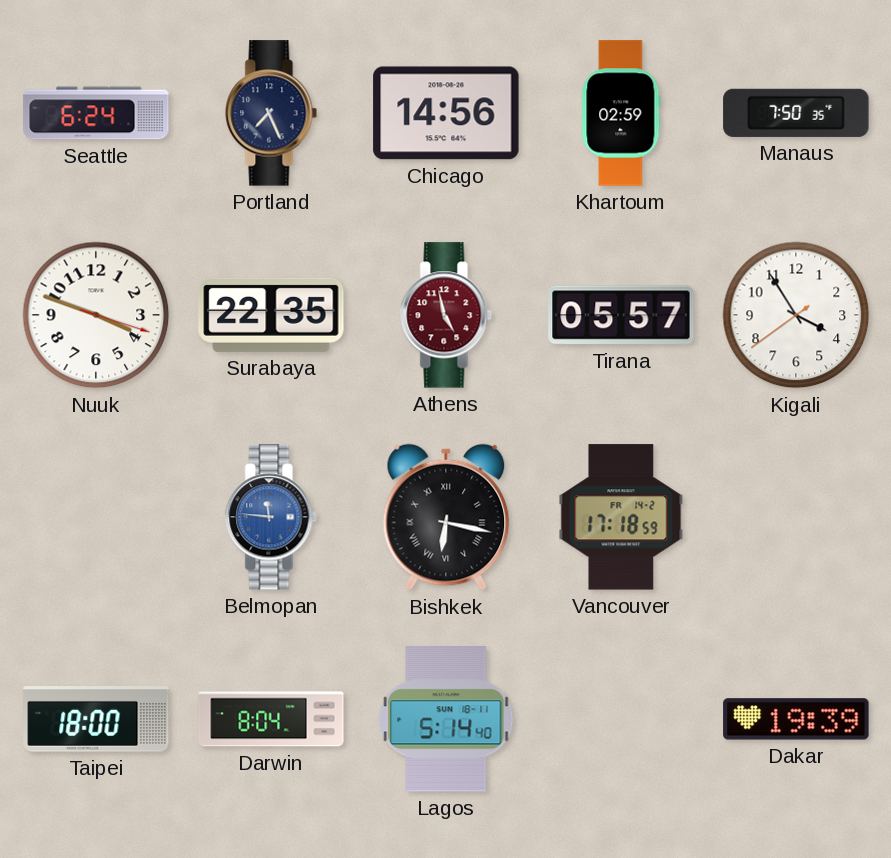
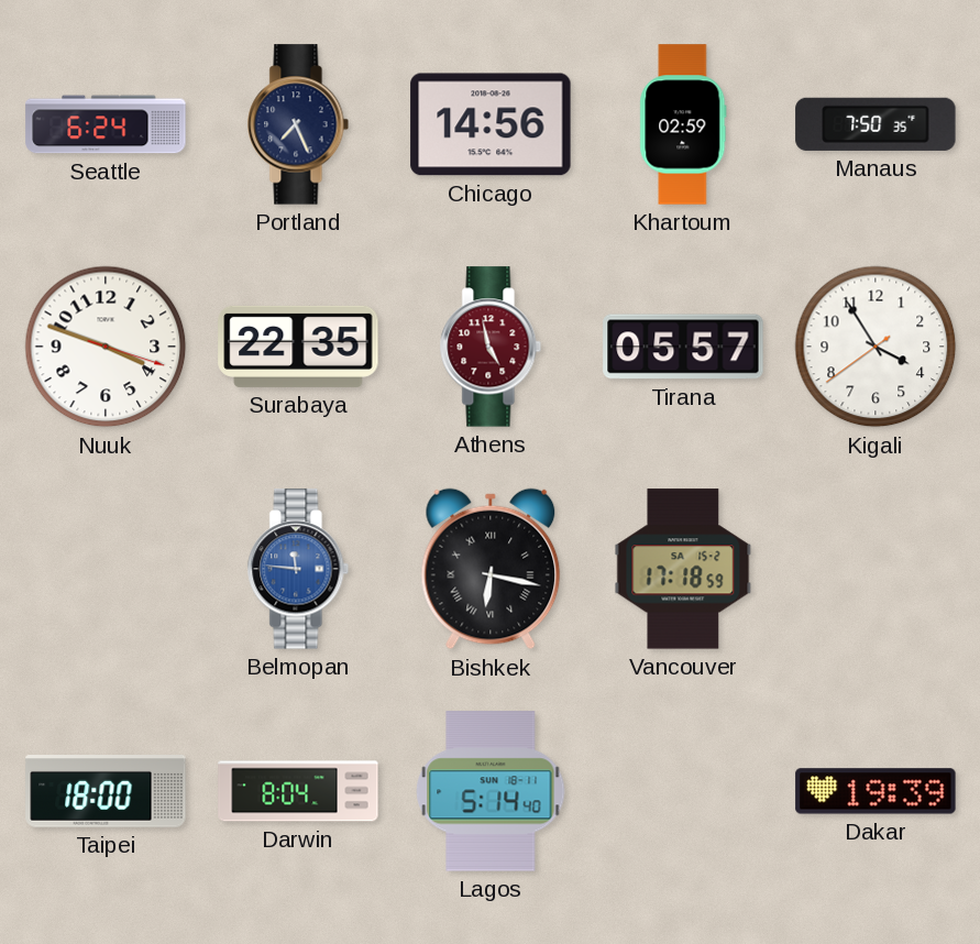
Vancouver date: FR 14-2 -> SA 15-2
